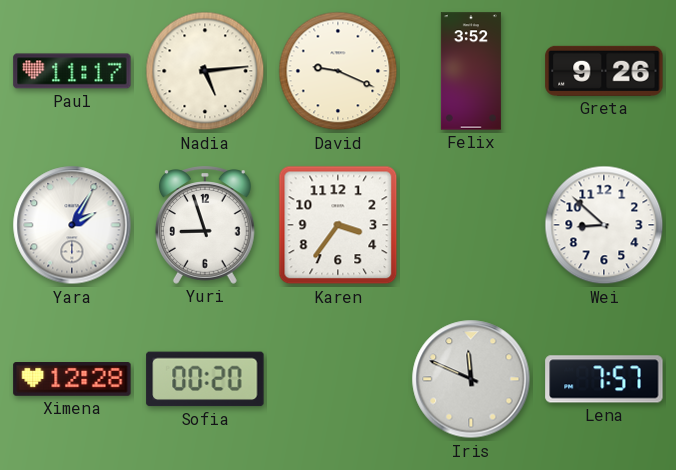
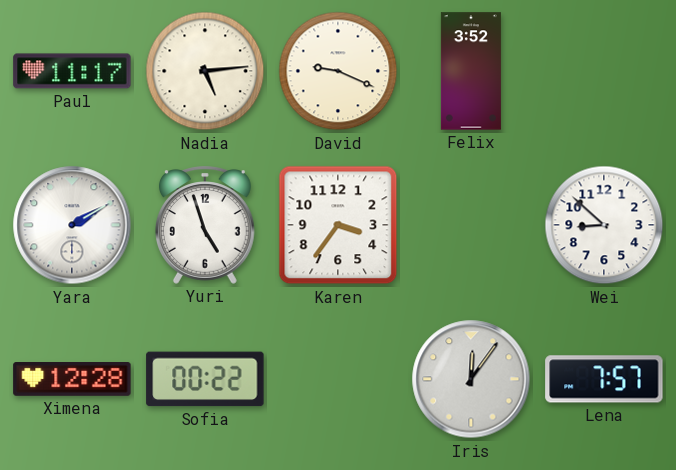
Greta: 9:26 -> none
Yara: 2:05 -> 2:10
Yuri: 8:57 -> 4:57
Sofia: 00:20 -> 00:22
Iris: 11:49 -> 12:06
